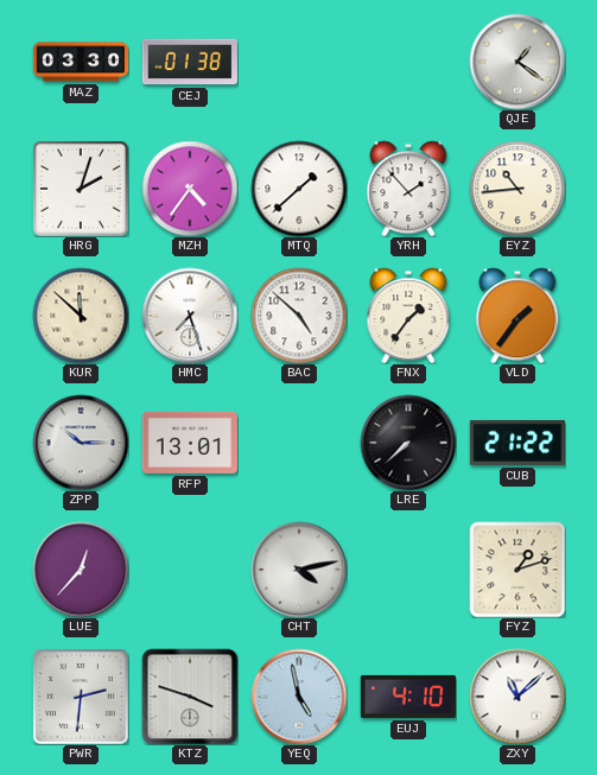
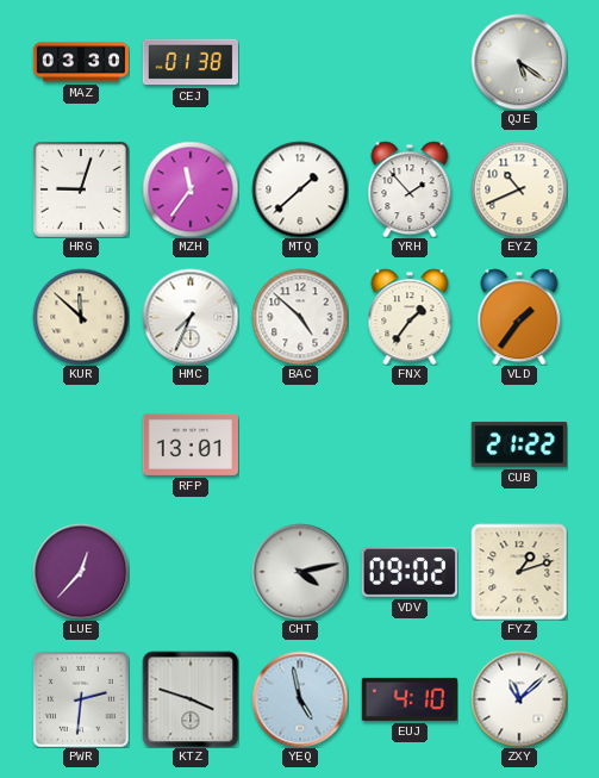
QJE: 1:21 -> 5:21
HRG: 2:03 -> 9:03
MZH: 4:36 -> 11:36
EYZ: 10:44 -> 10:41
HMC: 7:27 -> 7:34
ZPP: 10:15 -> none
LRE: 7:38 -> none
VDV: none -> 09:02
